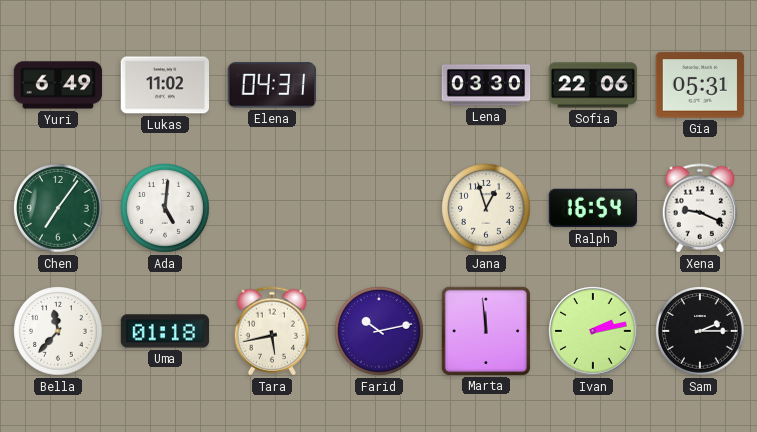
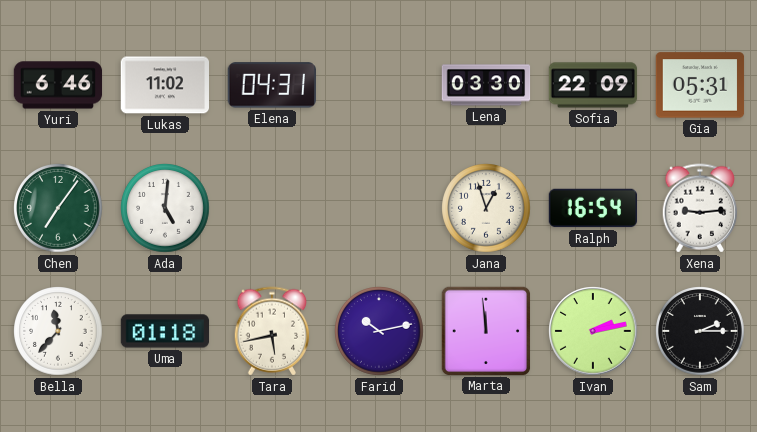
Yuri: 6:49 -> 6:46
Sofia: 22:06 -> 22:09
Xena: 9:19 -> 9:14
